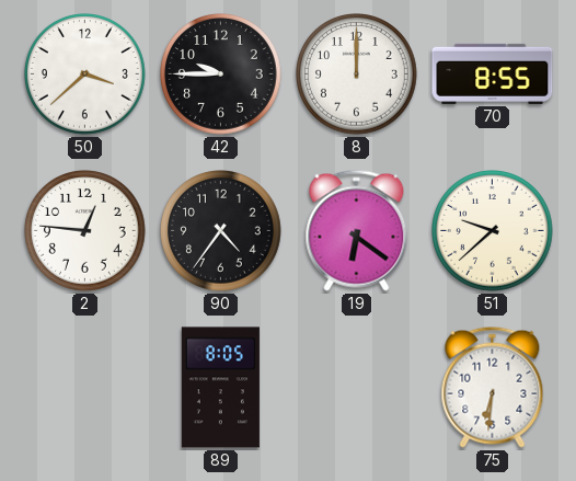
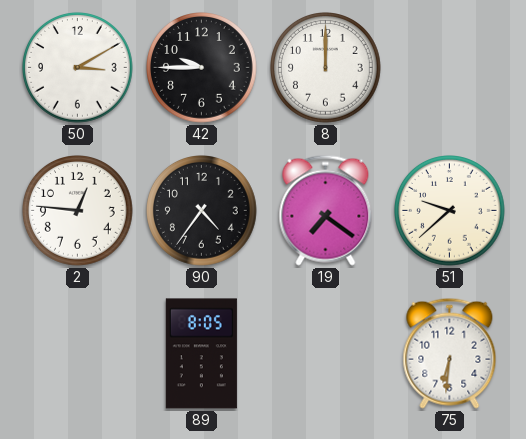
50: 3:38 -> 3:10
70: 8:55 -> none
19: 6:21 -> 7:21
